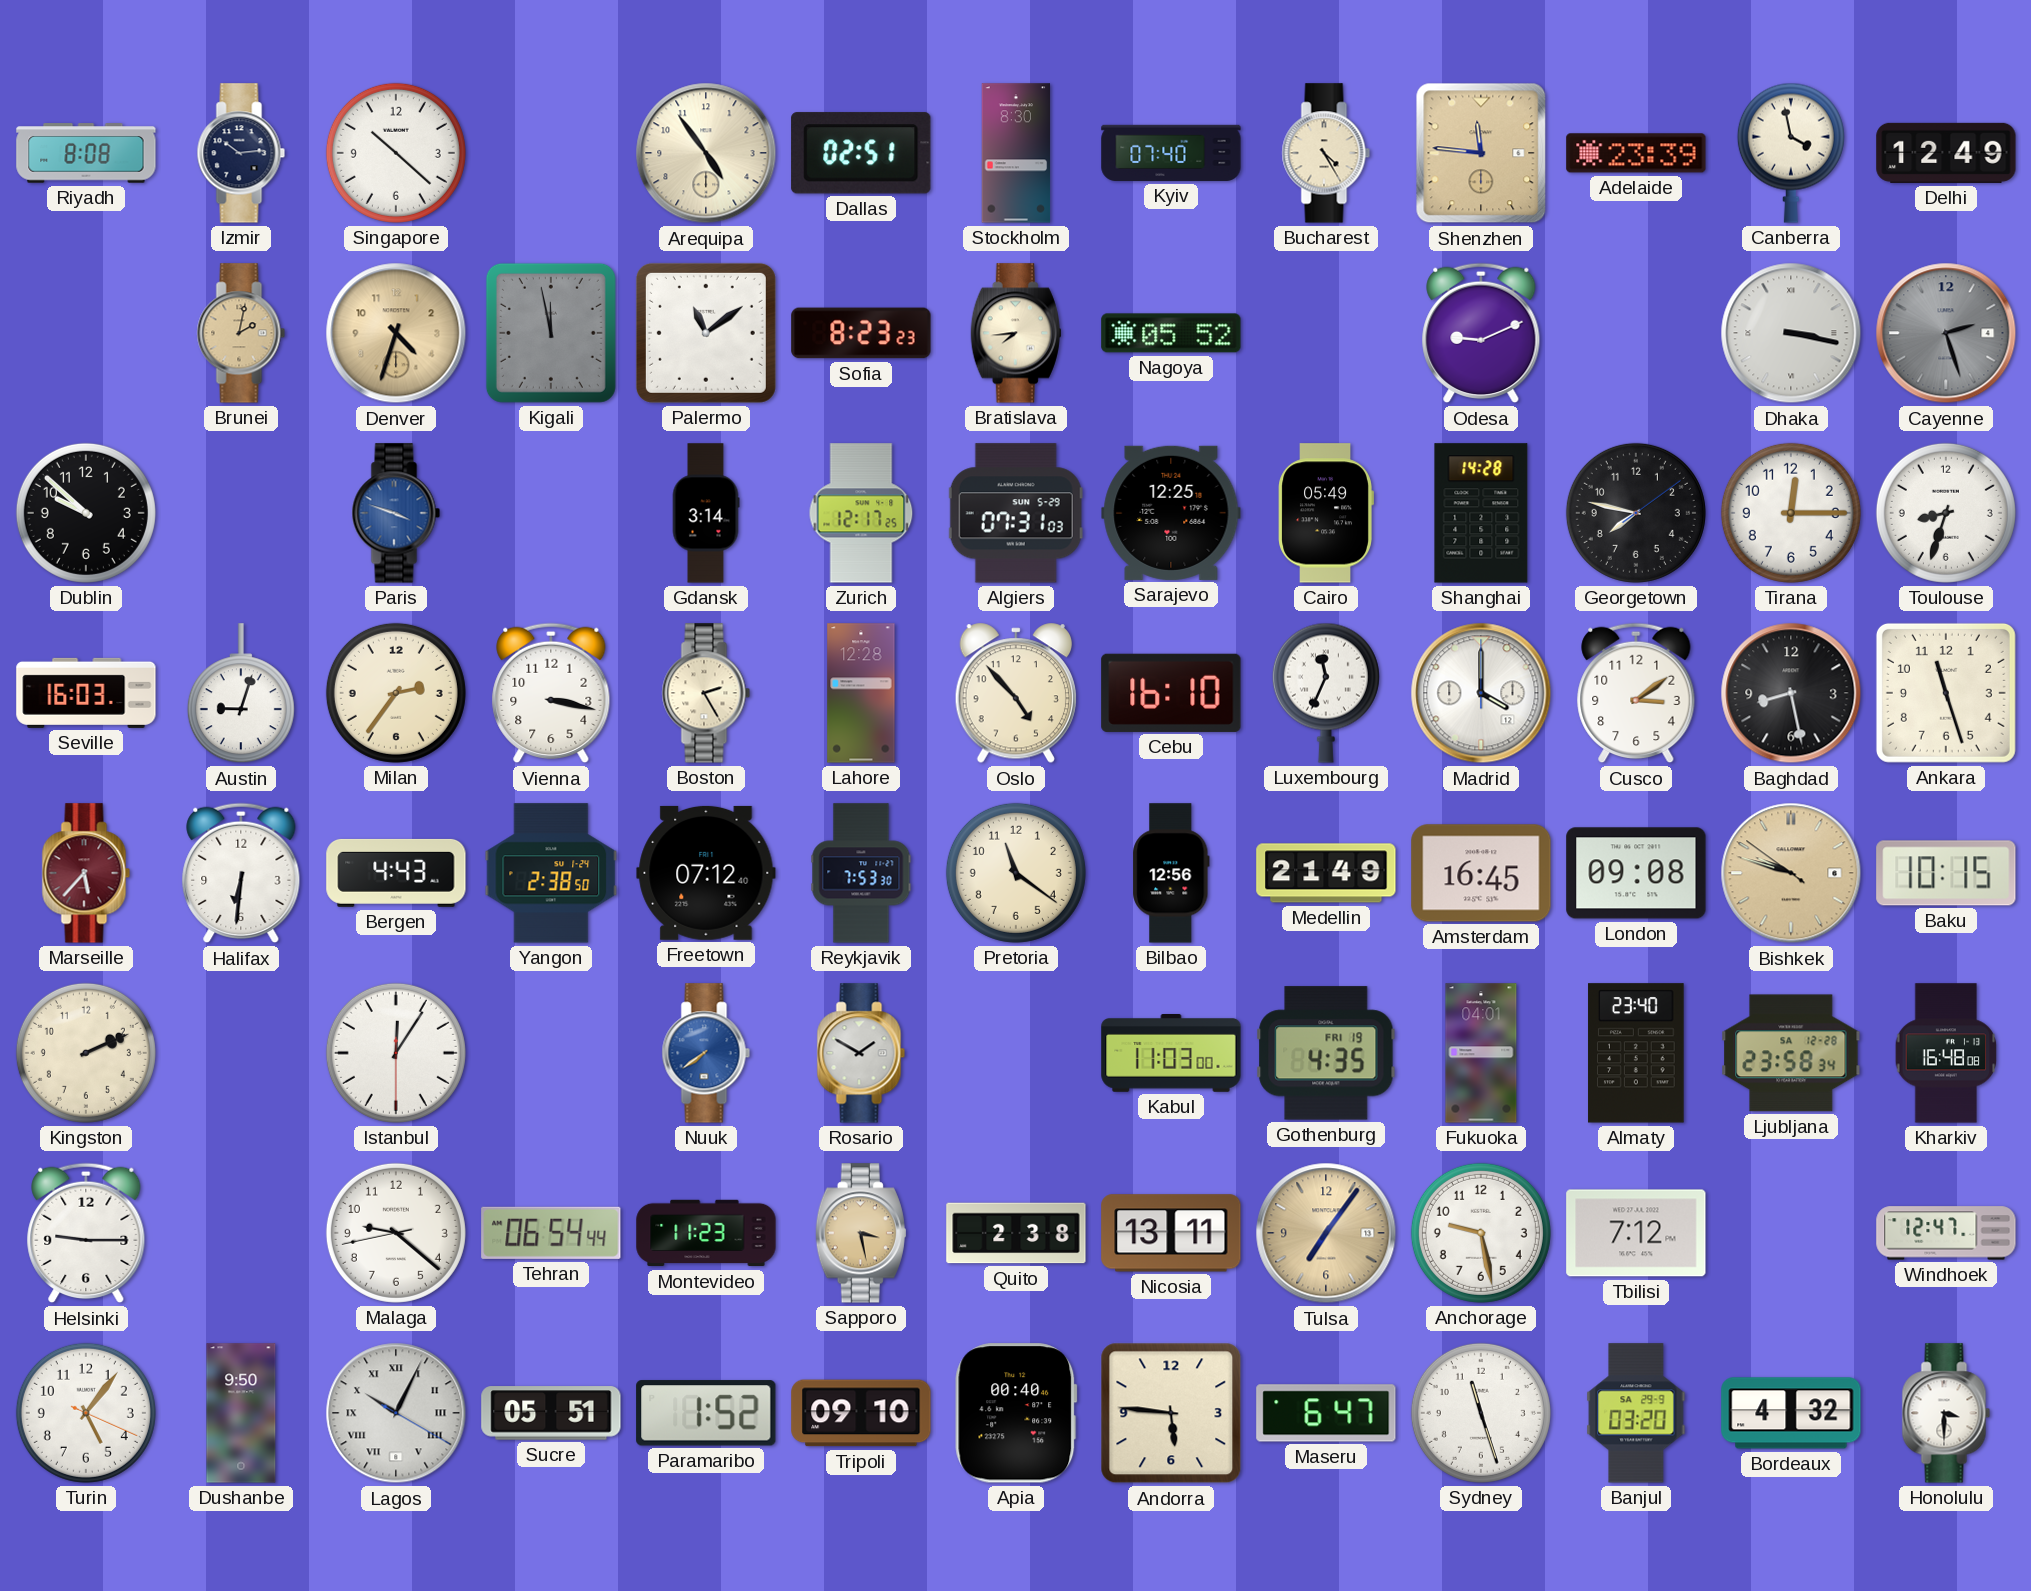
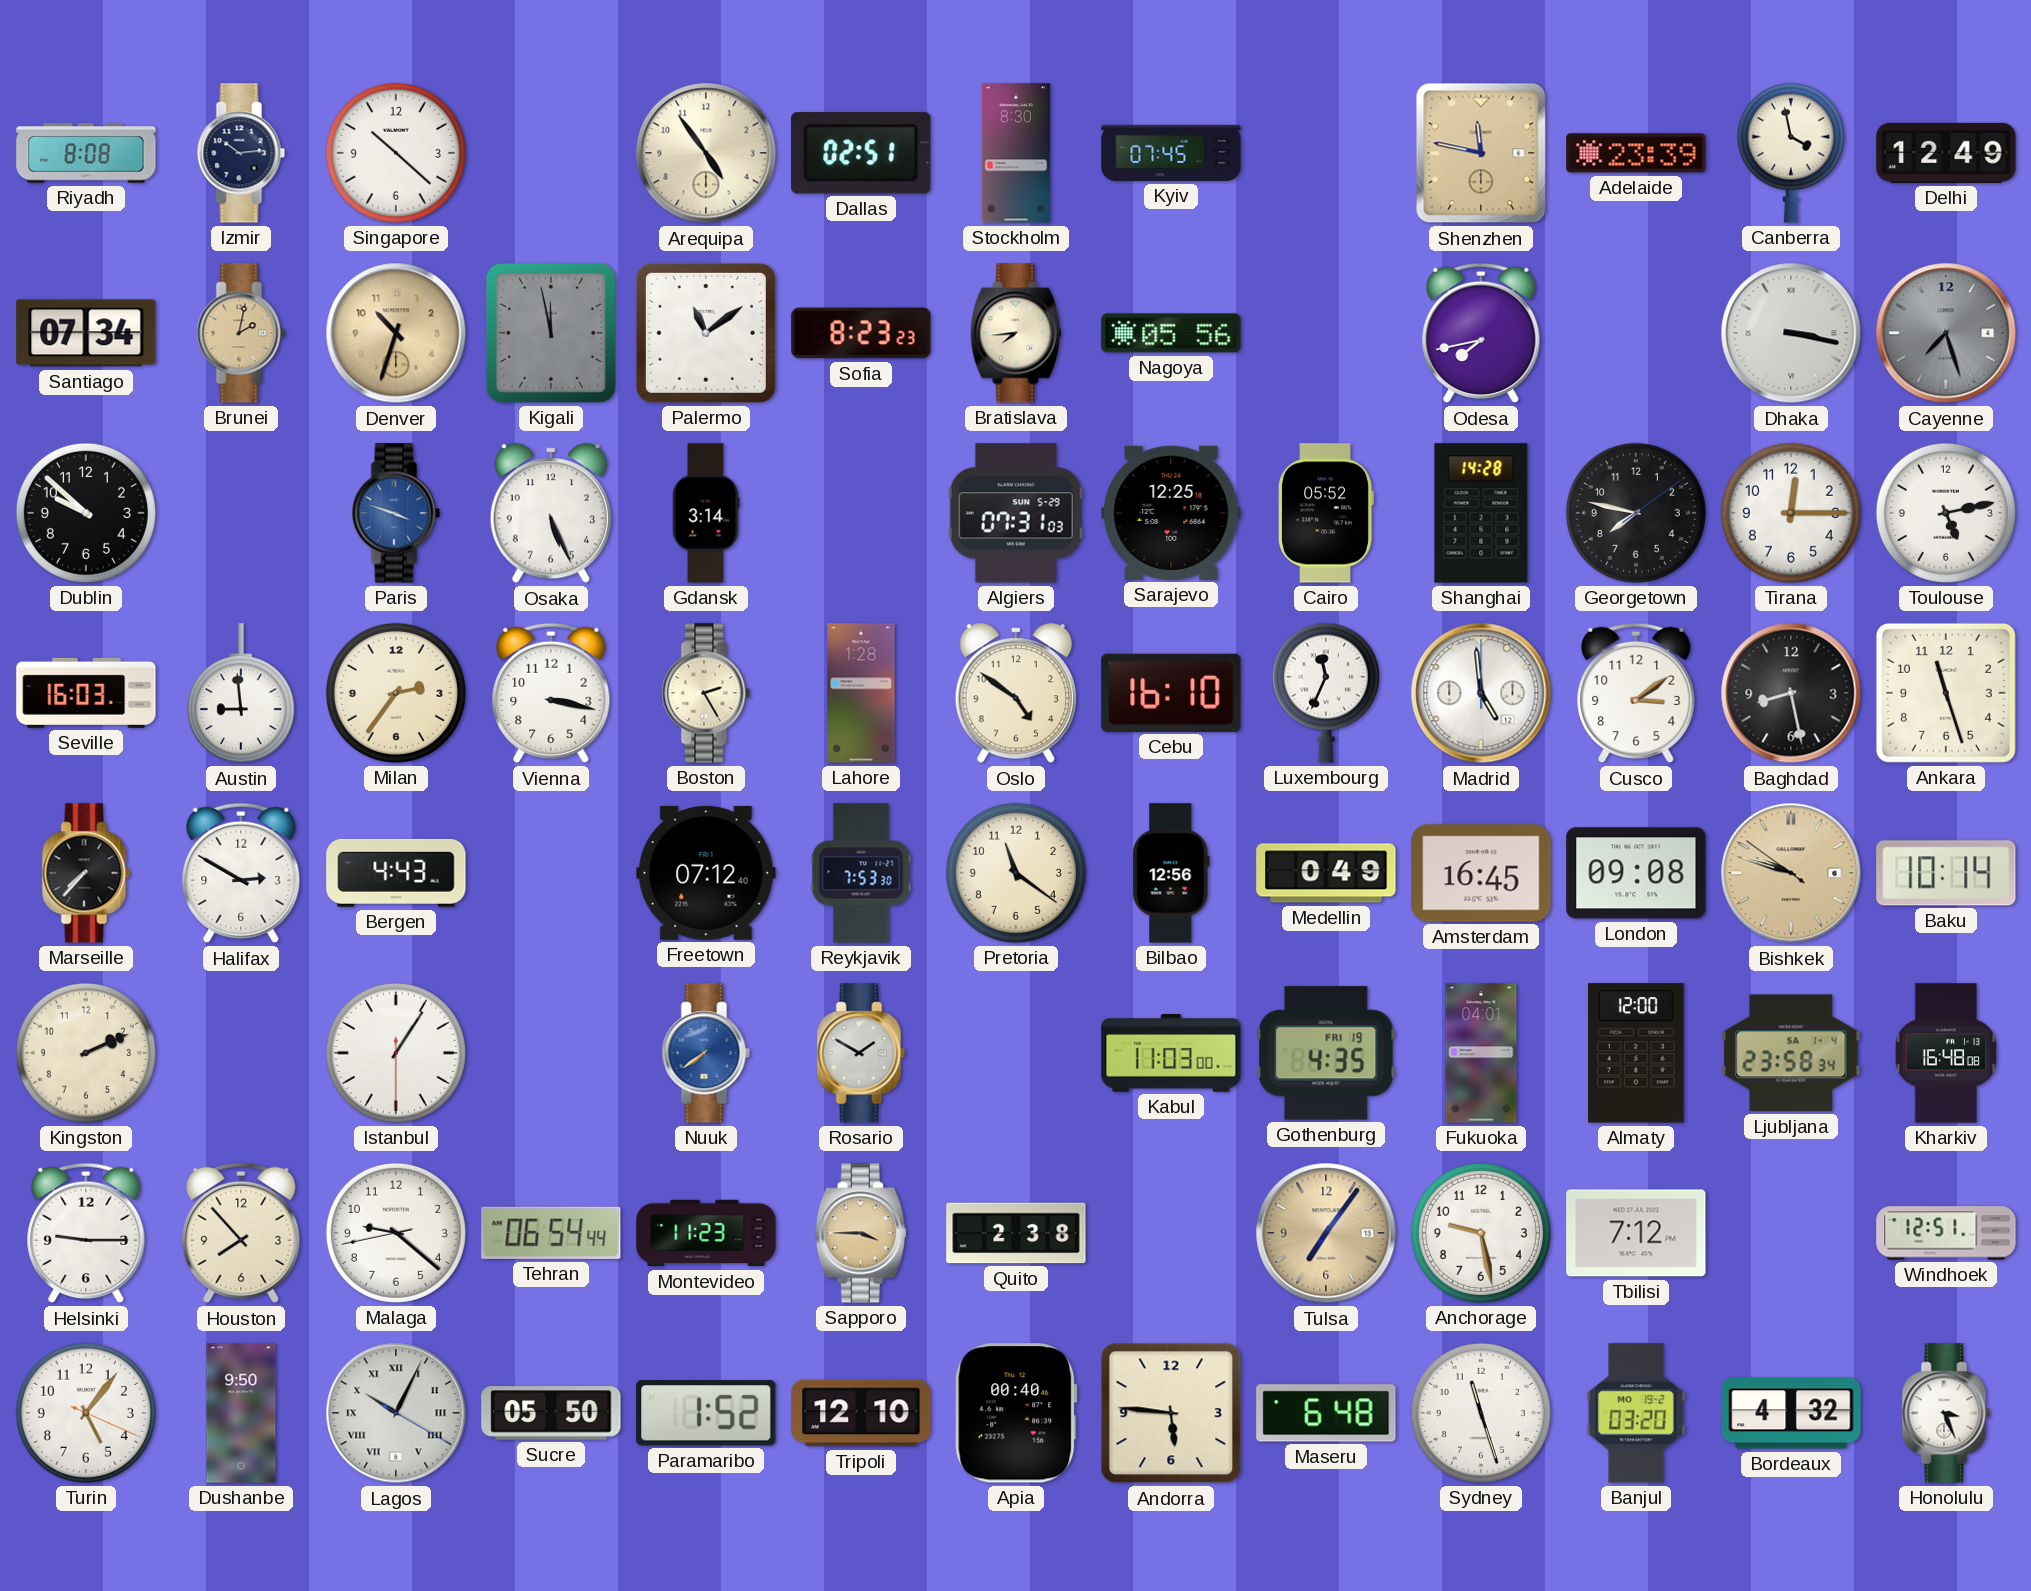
Kyiv: 07:40 -> 07:45
Bucharest: 4:25 -> none
Shenzhen: 11:46 -> 11:47
Santiago: none -> 07:34
Denver: 4:33 -> 10:33
Nagoya: 05:52 -> 05:56
Odesa: 9:11 -> 7:43
Cayenne: 2:27 -> 7:27
Osaka: none -> 5:26
Zurich: 12:17 -> none
Cairo: 05:49 -> 05:52
Toulouse: 8:33 -> 5:13
Austin: 9:03 -> 8:59
Lahore: 12:28 -> 1:28
Oslo: 4:53 -> 4:51
Madrid: 4:00 -> 4:59
Marseille: 5:37 -> 7:37
Marseille dial: burgundy -> black
Halifax: 6:31 -> 2:50
Yangon: 2:38 -> none
Medellin: 21:49 -> 0:49
Baku: 10:15 -> 10:14
Istanbul: 12:05 -> 1:05
Almaty: 23:40 -> 12:00
Ljubljana date: SA 12-28 -> SA 1-4
Houston: none -> 7:53
Sapporo: 3:28 -> 3:45
Nicosia: 13:11 -> none
Windhoek: 12:47 -> 12:51
Sucre: 05:51 -> 05:50
Tripoli: 09:10 -> 12:10
Maseru: 6:47 -> 6:48
Banjul date: SA 29-9 -> MO 19-2
Honolulu: 3:30 -> 3:26
